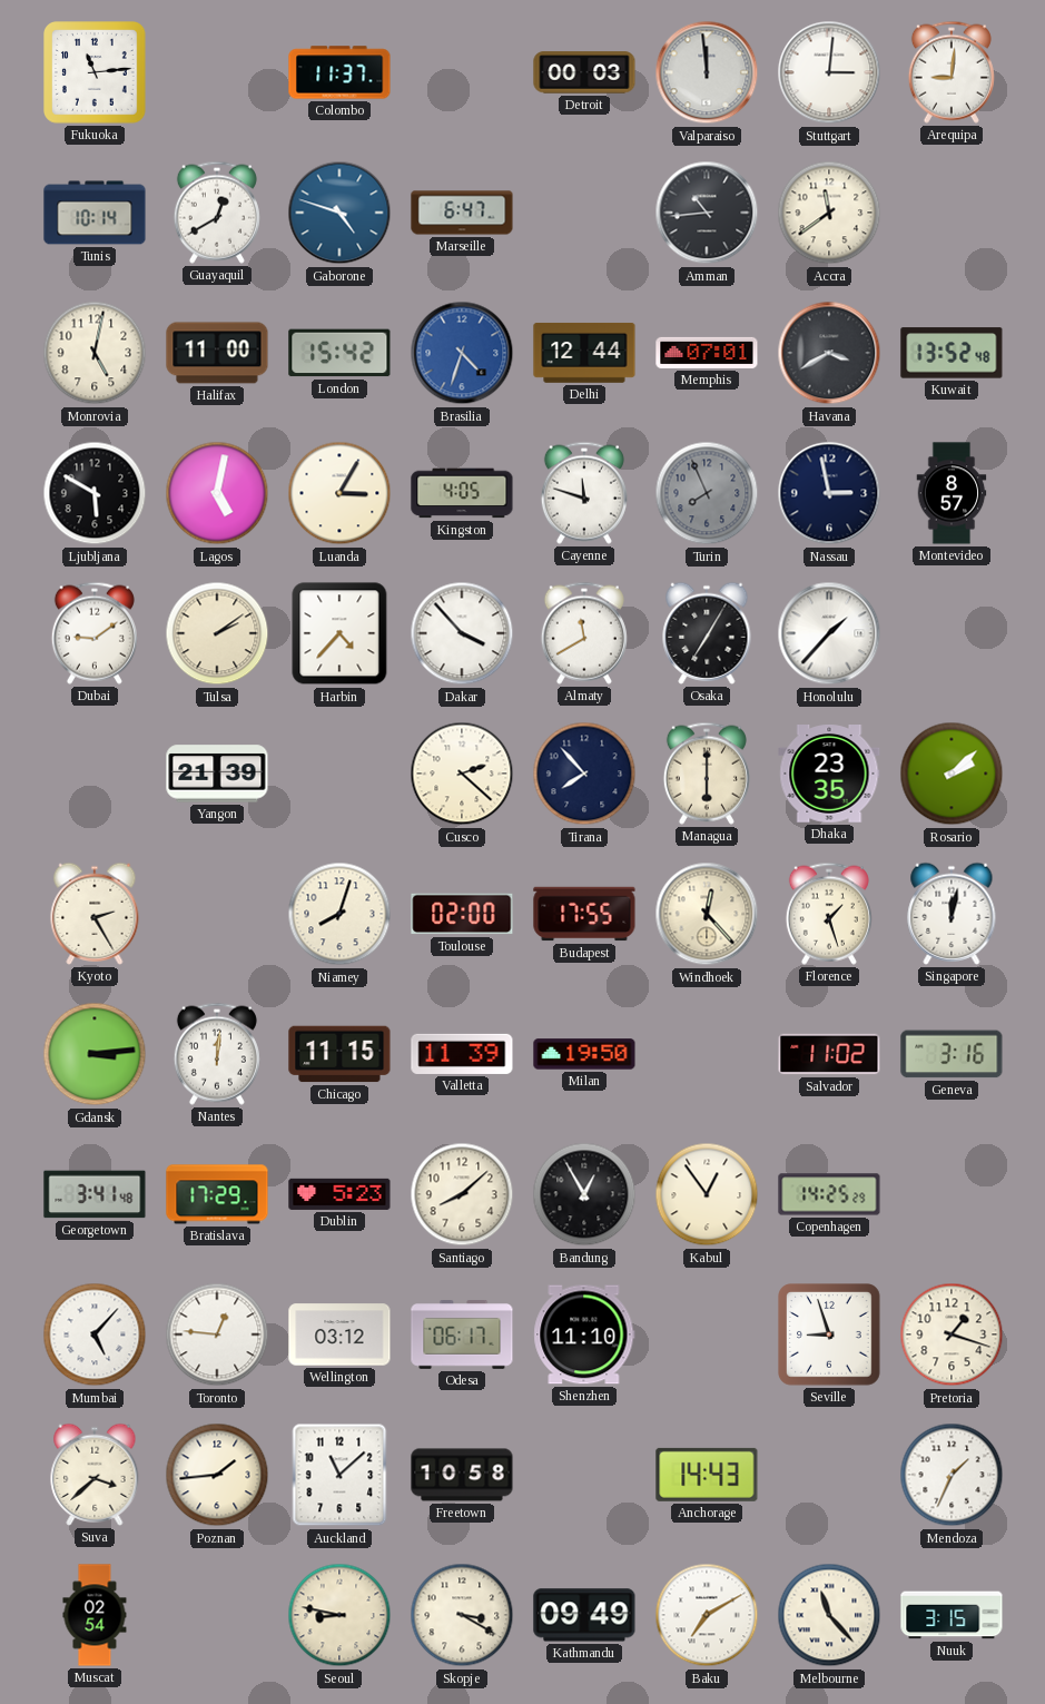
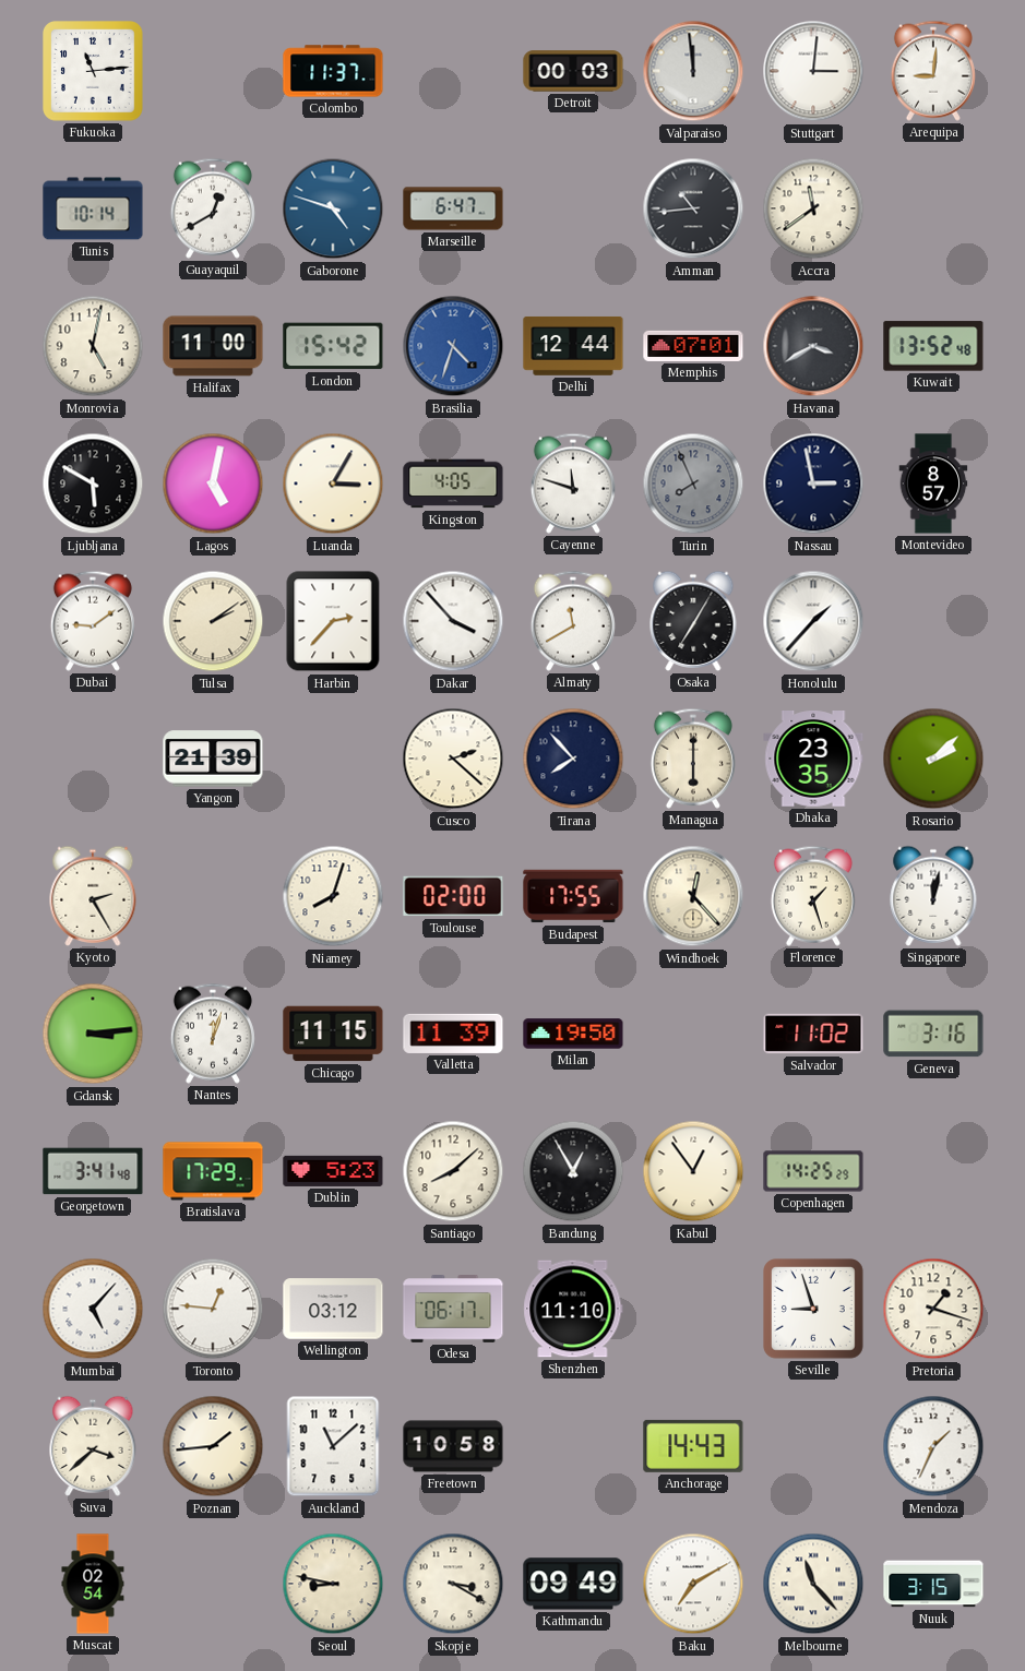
Harbin: 4:37 -> 2:37
Nantes: 12:01 -> 12:03
